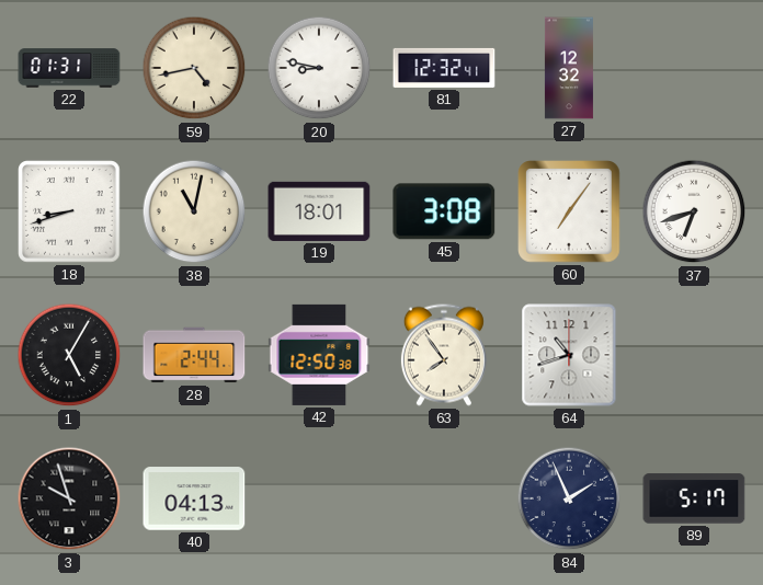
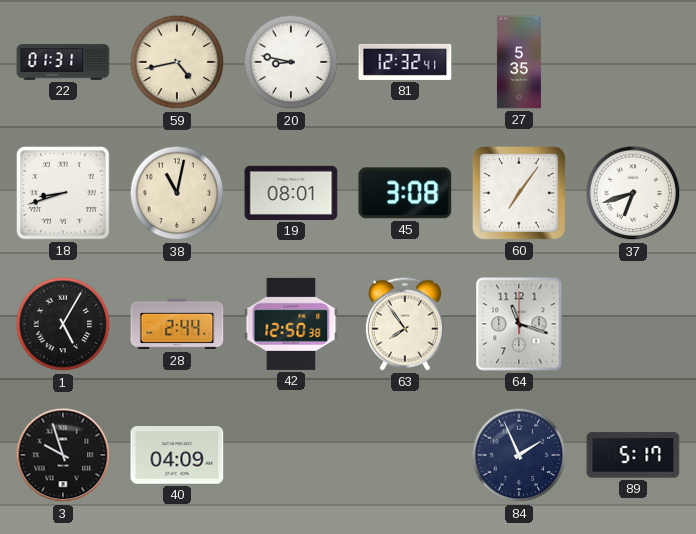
27: 12:32 -> 5:35
19: 18:01 -> 08:01
64: 10:42 -> 11:18
40: 04:13 -> 04:09
